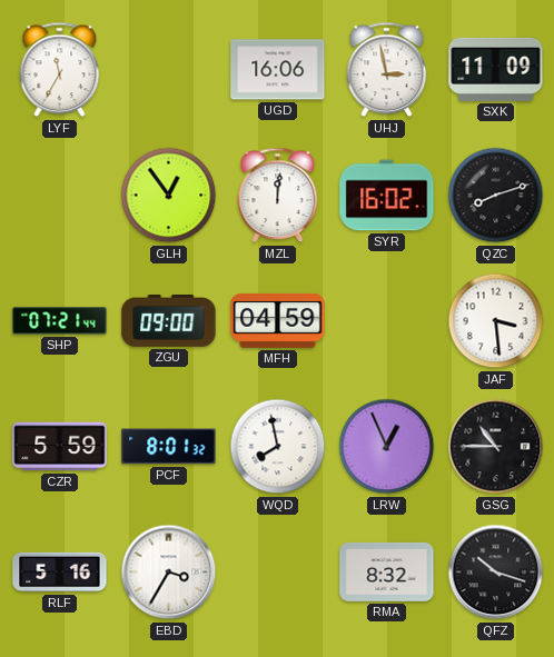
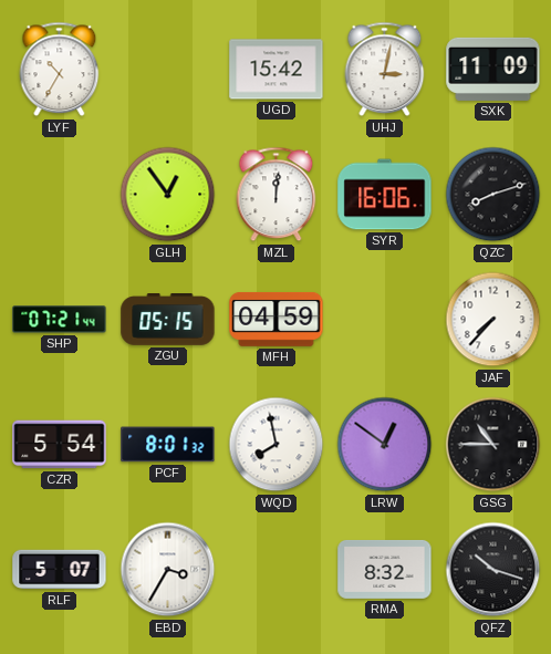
LYF: 11:35 -> 10:35
UGD: 16:06 -> 15:42
UHJ: 2:58 -> 3:02
SYR: 16:02 -> 16:06
ZGU: 09:00 -> 05:15
JAF: 3:29 -> 7:37
CZR: 5:59 -> 5:54
LRW: 12:56 -> 12:51
RLF: 5:16 -> 5:07
